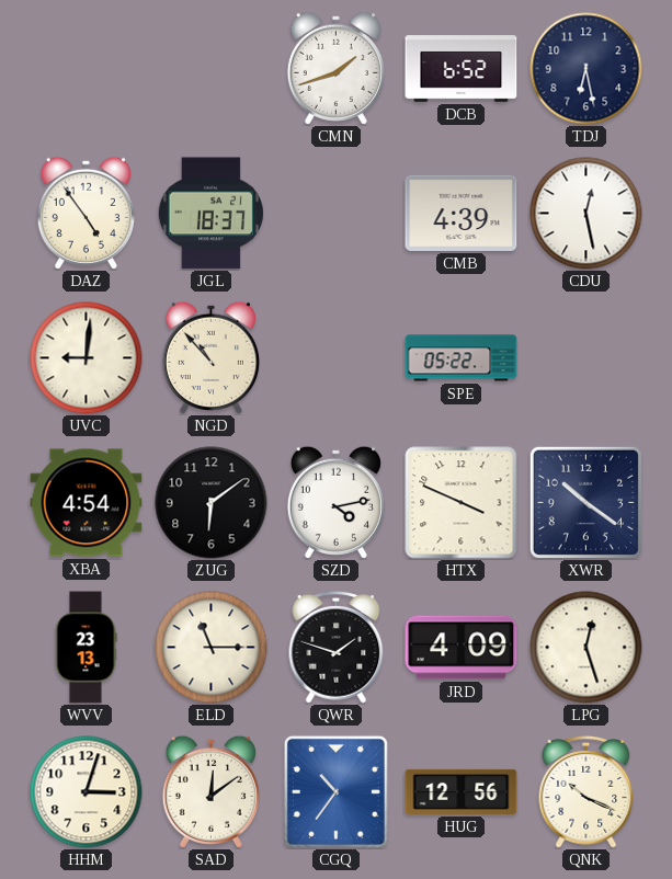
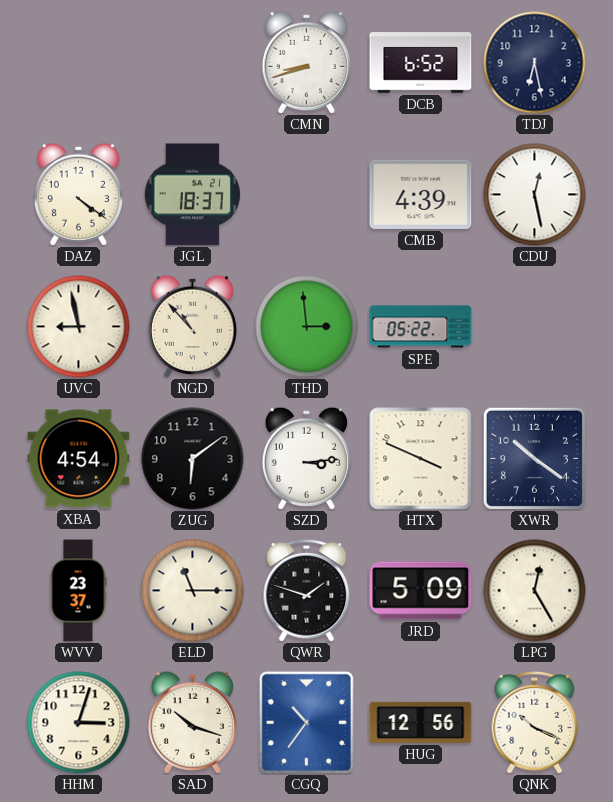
CMN: 1:42 -> 8:42
DAZ: 4:54 -> 4:21
UVC: 9:01 -> 8:58
THD: none -> 2:59
SZD: 4:13 -> 3:14
WVV: 23:13 -> 23:37
JRD: 4:09 -> 5:09
LPG: 12:27 -> 12:25
SAD: 12:09 -> 10:18
